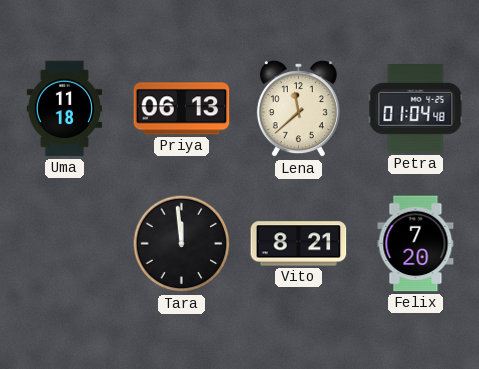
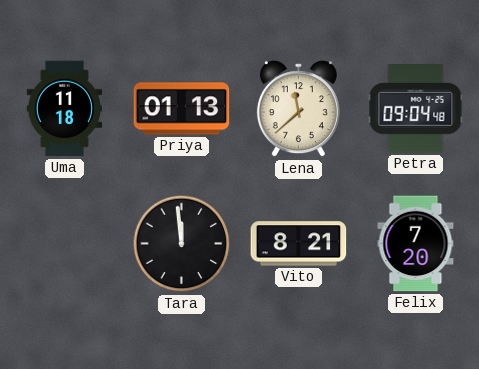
Priya: 06:13 -> 01:13
Petra: 01:04 -> 09:04
